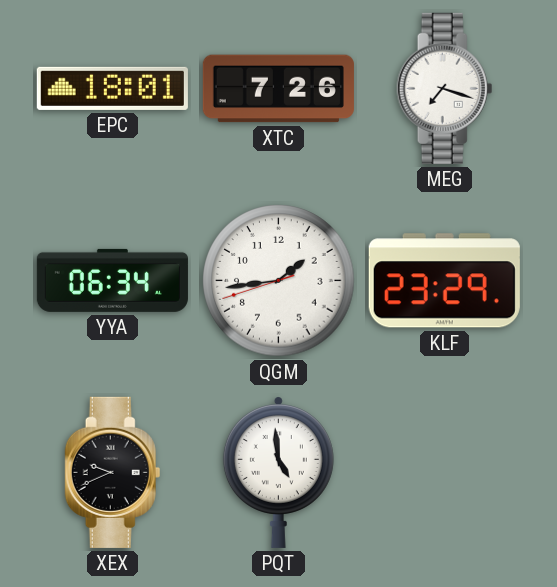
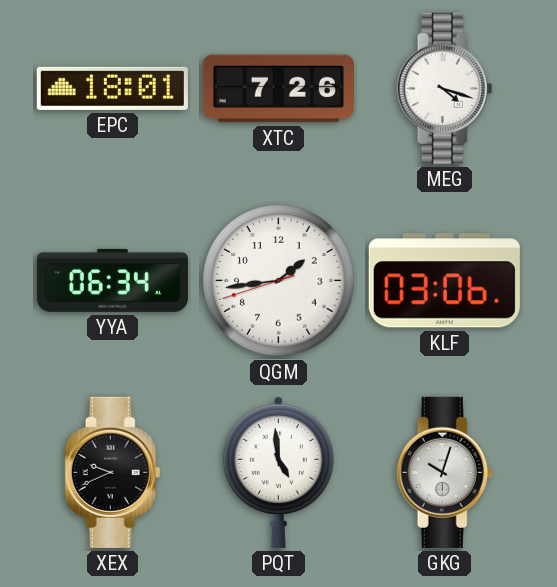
MEG: 7:18 -> 4:18
KLF: 23:29 -> 03:06
GKG: none -> 10:03
